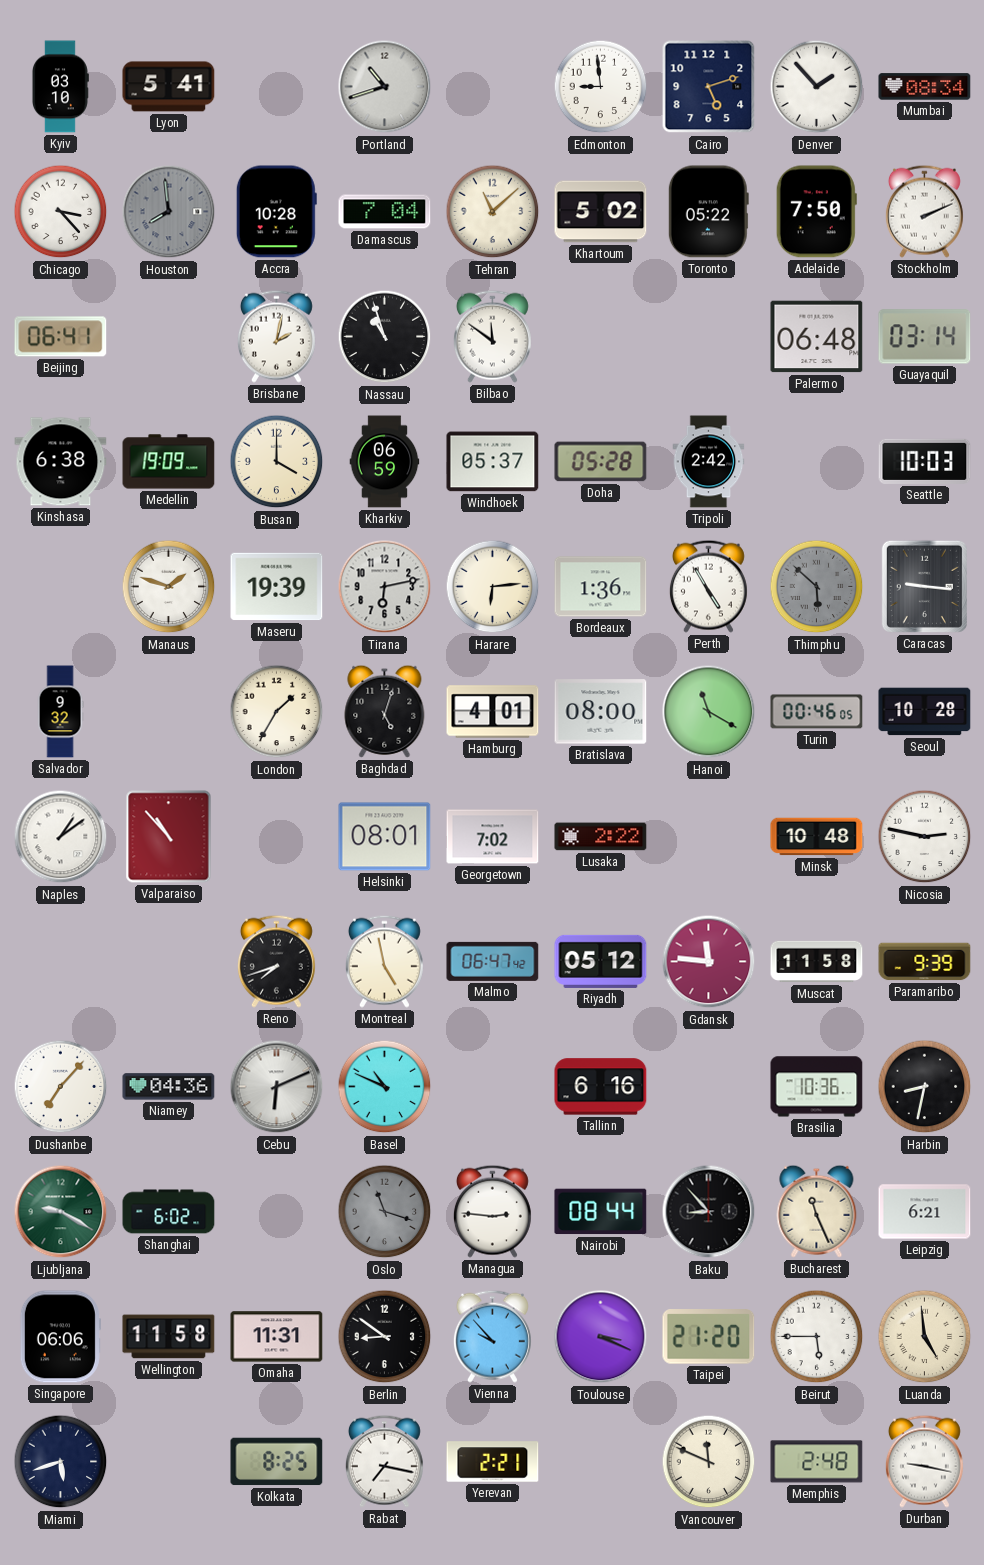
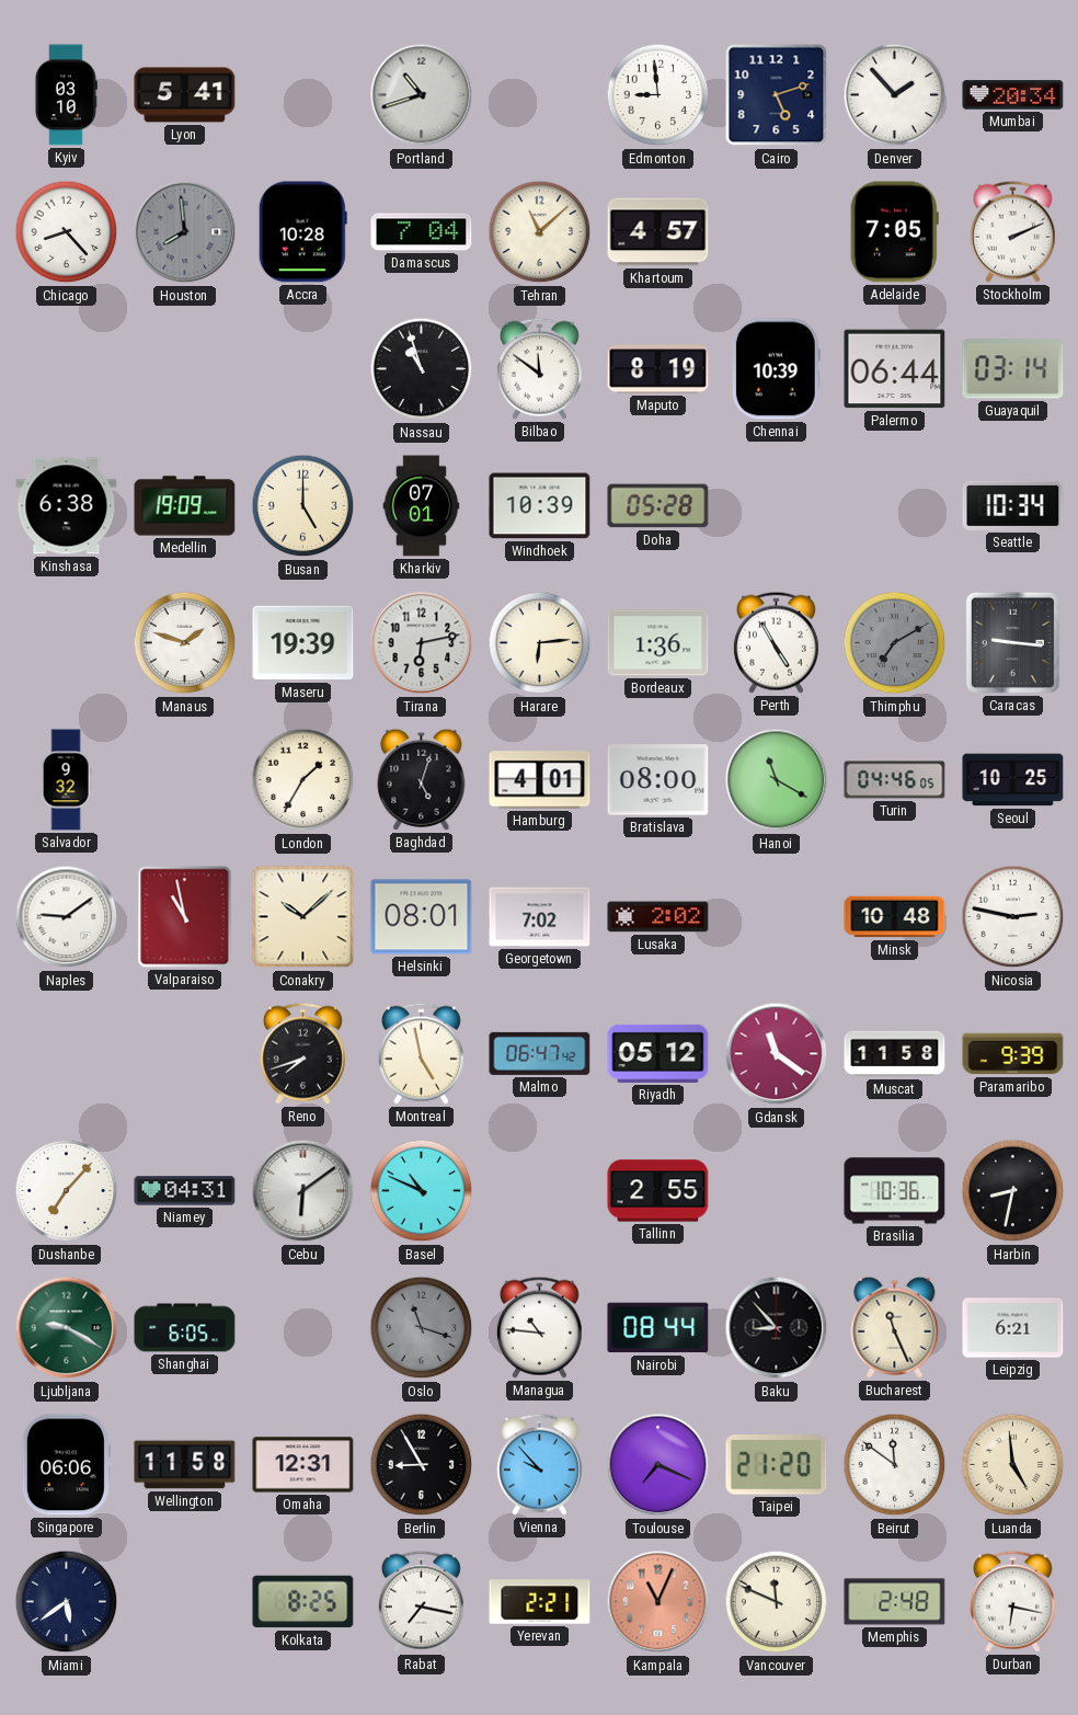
Mumbai: 08:34 -> 20:34
Chicago: 3:23 -> 8:23
Khartoum: 5:02 -> 4:57
Toronto: 05:22 -> none
Adelaide: 7:50 -> 7:05
Beijing: 06:41 -> none
Brisbane: 2:02 -> none
Maputo: none -> 8:19
Chennai: none -> 10:39
Palermo: 06:48 -> 06:44
Busan: 4:00 -> 5:00
Kharkiv: 06:59 -> 07:01
Windhoek: 05:37 -> 10:39
Tripoli: 2:42 -> none
Seattle: 10:03 -> 10:34
Thimphu: 5:52 -> 7:10
Turin: 00:46 -> 04:46
Seoul: 10:28 -> 10:25
Naples: 1:09 -> 9:09
Valparaiso: 10:53 -> 10:58
Conakry: none -> 10:08
Lusaka: 2:22 -> 2:02
Gdansk: 11:46 -> 11:21
Niamey: 04:36 -> 04:31
Cebu: 6:11 -> 6:09
Tallinn: 6:16 -> 2:55
Shanghai: 6:02 -> 6:05
Managua: 2:46 -> 10:46
Omaha: 11:31 -> 12:31
Berlin: 8:51 -> 8:55
Toulouse: 3:19 -> 7:19
Beirut: 5:45 -> 11:51
Miami: 5:42 -> 5:39
Kampala: none -> 11:04
Durban: 9:17 -> 6:17
